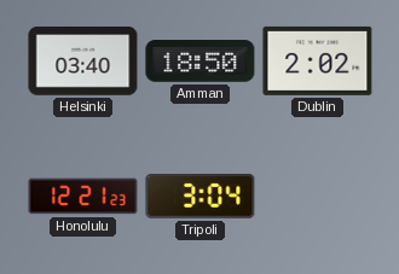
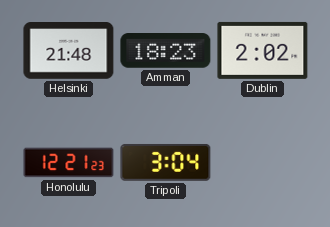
Helsinki: 03:40 -> 21:48
Amman: 18:50 -> 18:23
